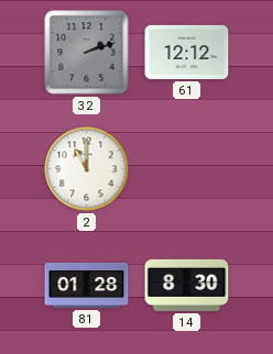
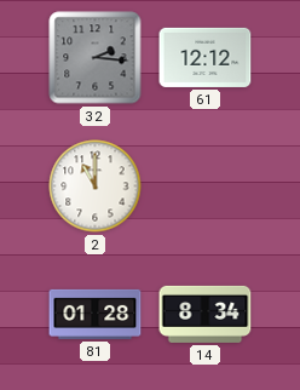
32: 2:12 -> 2:16
14: 8:30 -> 8:34
